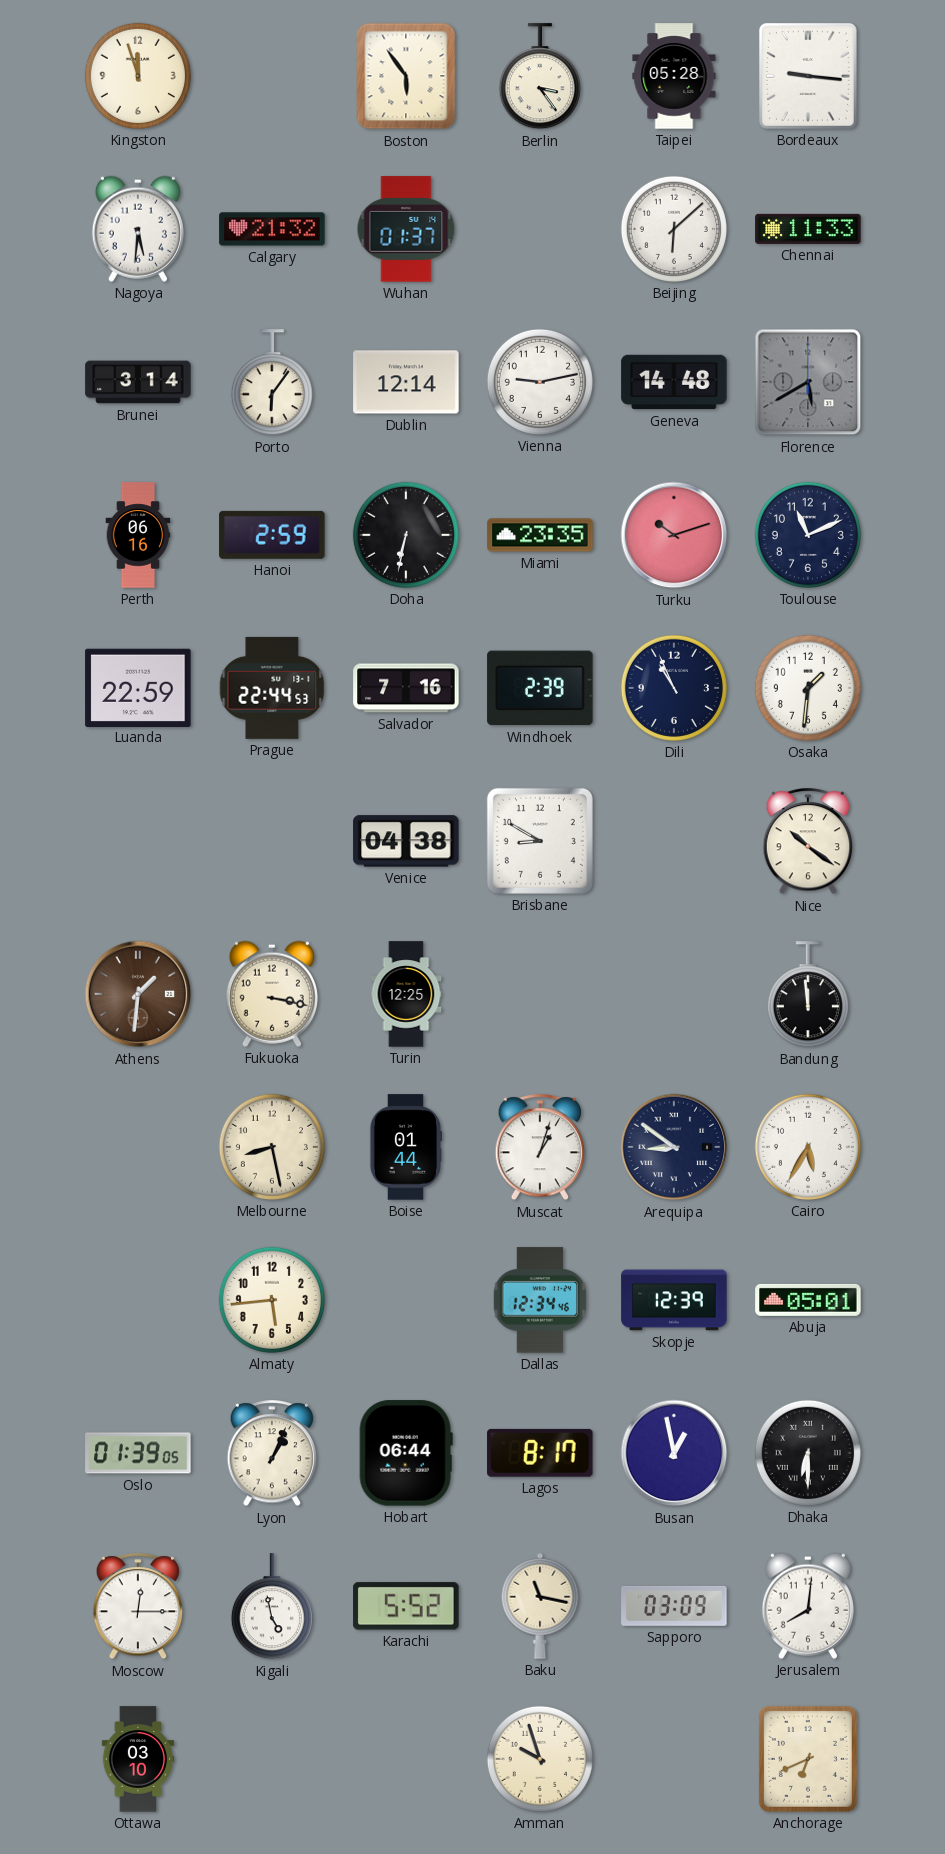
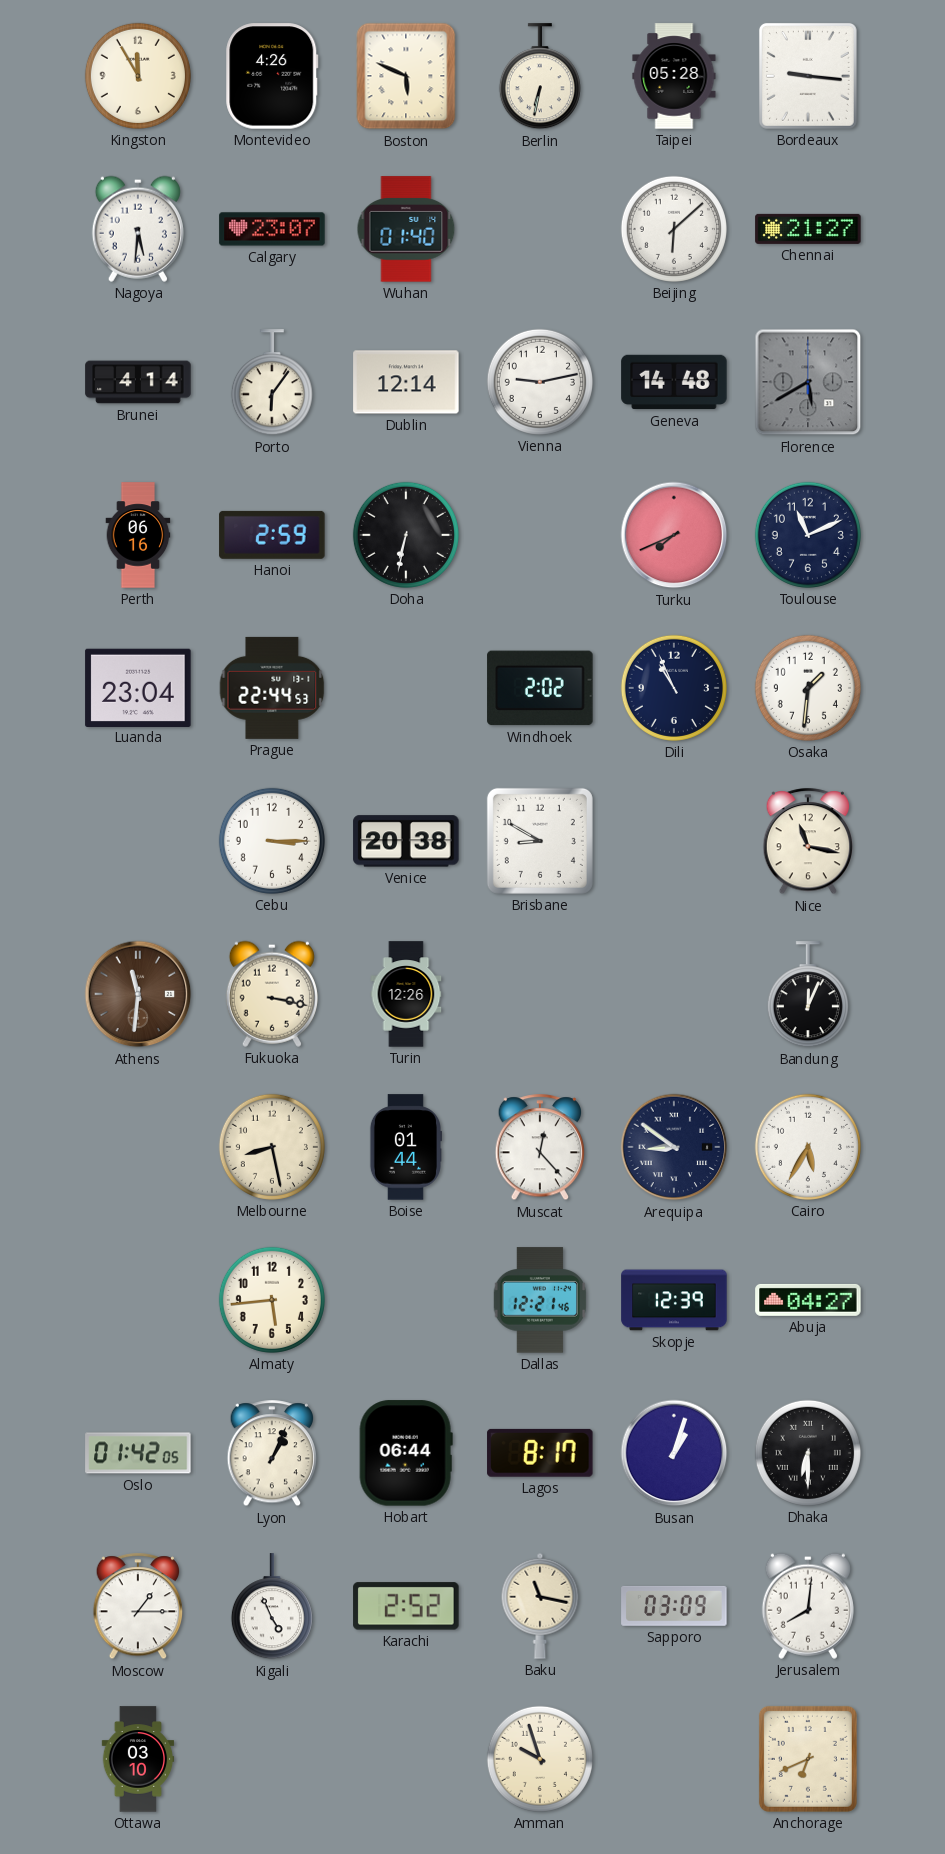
Kingston: 11:57 -> 11:55
Montevideo: none -> 4:26
Boston: 5:54 -> 5:49
Berlin: 3:24 -> 6:32
Calgary: 21:32 -> 23:07
Wuhan: 01:37 -> 01:40
Chennai: 11:33 -> 21:27
Brunei: 3:14 -> 4:14
Miami: 23:35 -> none
Turku: 10:12 -> 7:41
Luanda: 22:59 -> 23:04
Salvador: 7:16 -> none
Windhoek: 2:39 -> 2:02
Cebu: none -> 3:15
Venice: 04:38 -> 20:38
Nice: 10:21 -> 11:17
Athens: 1:31 -> 11:31
Turin: 12:25 -> 12:26
Bandung: 11:59 -> 12:04
Muscat: 1:03 -> 12:23
Dallas: 12:34 -> 12:21
Abuja: 05:01 -> 04:27
Oslo: 01:39 -> 01:42
Busan: 12:58 -> 1:03
Moscow: 12:15 -> 1:15
Kigali: 4:58 -> 4:56
Karachi: 5:52 -> 2:52
